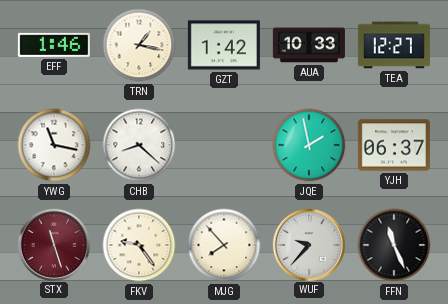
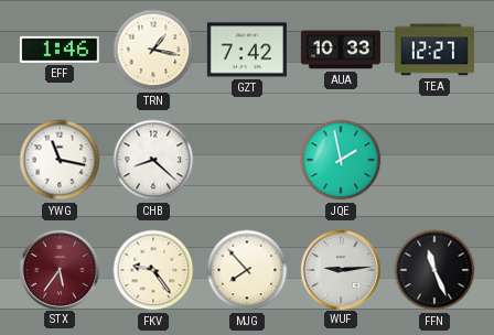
GZT: 1:42 -> 7:42
YJH: 06:37 -> none
STX: 11:27 -> 5:36
WUF: 9:37 -> 9:14
